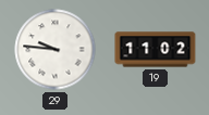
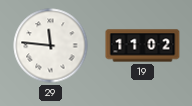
29: 9:46 -> 11:46
